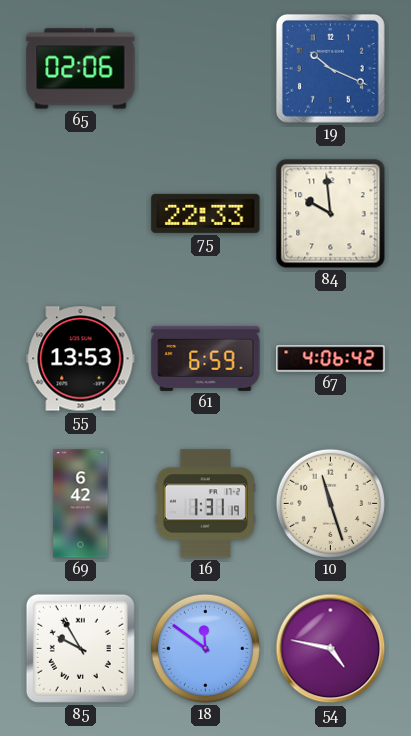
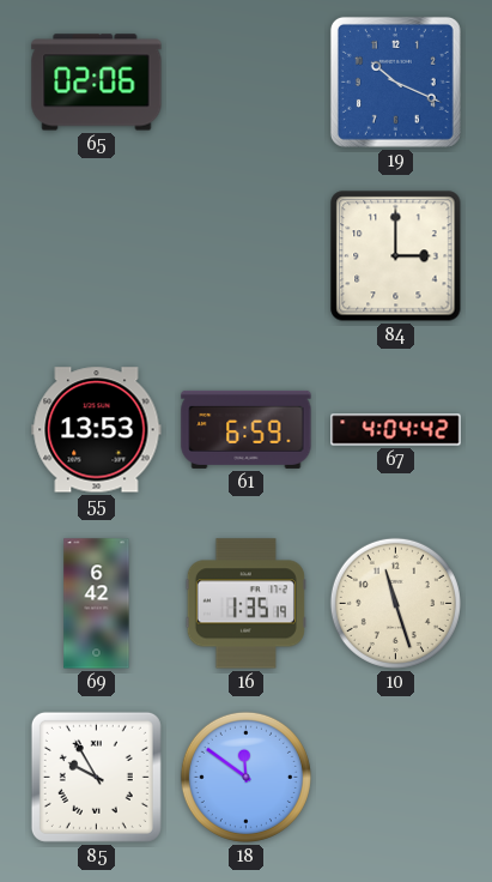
75: 22:33 -> none
84: 9:59 -> 3:00
67: 4:06 -> 4:04
16: 1:31 -> 1:35
54: 4:47 -> none
